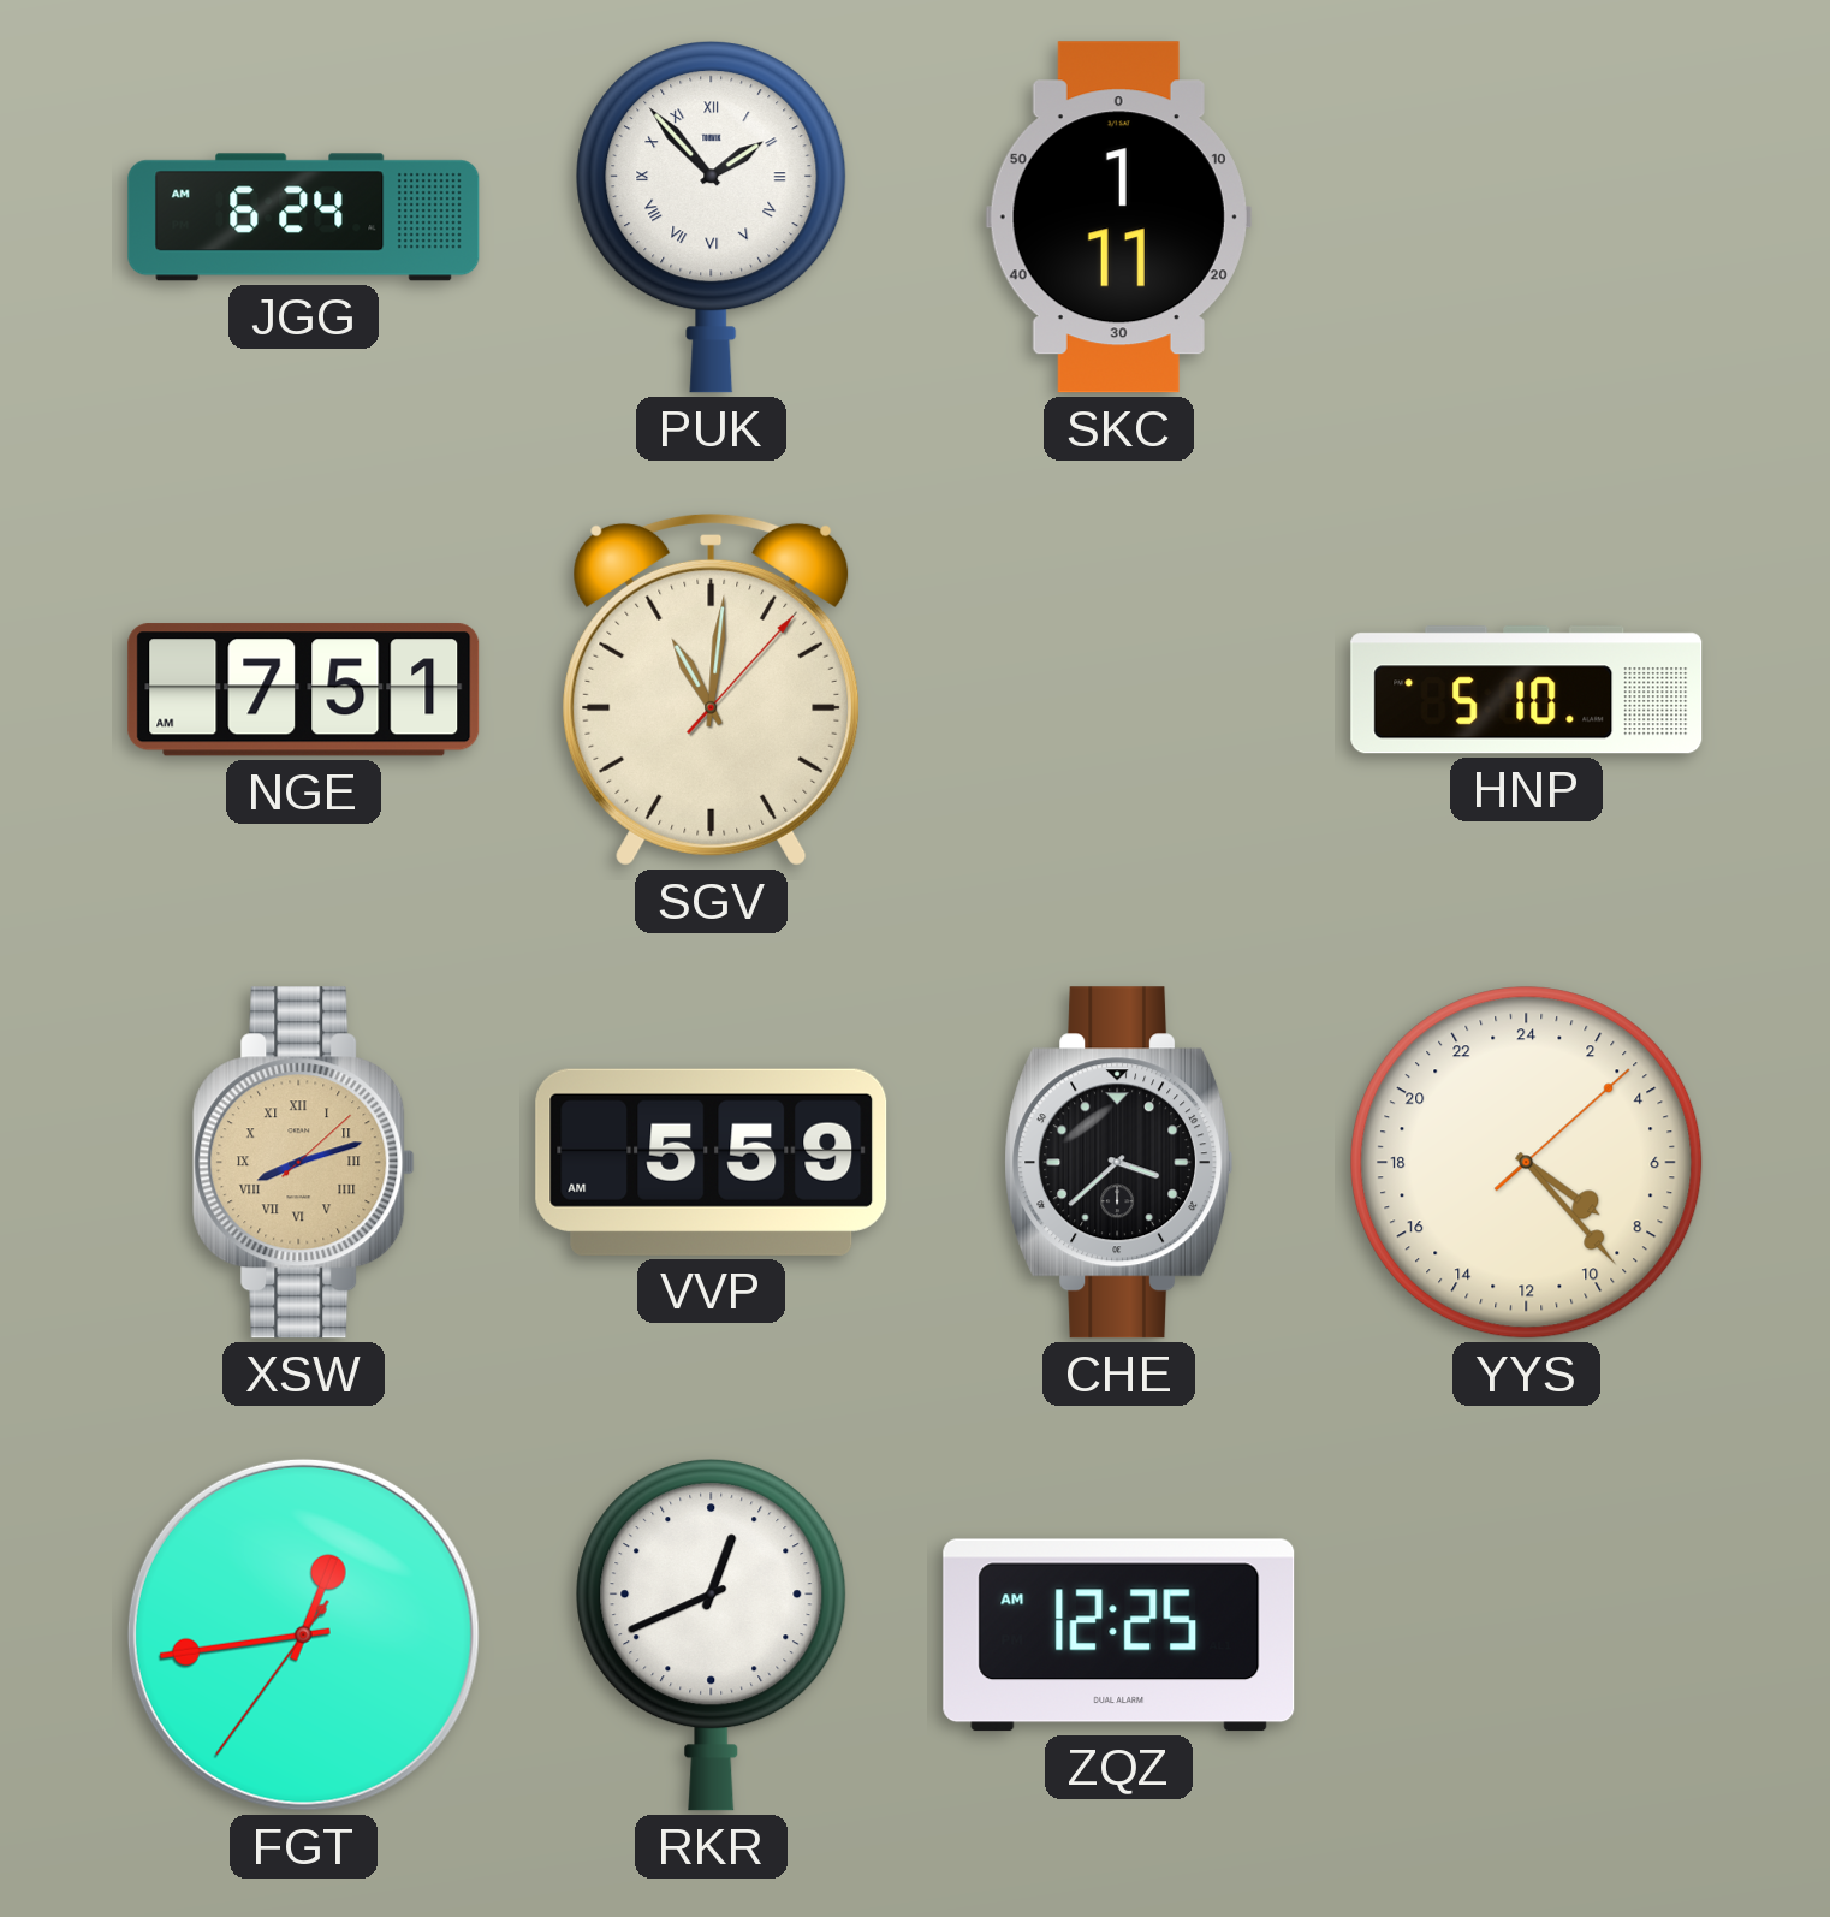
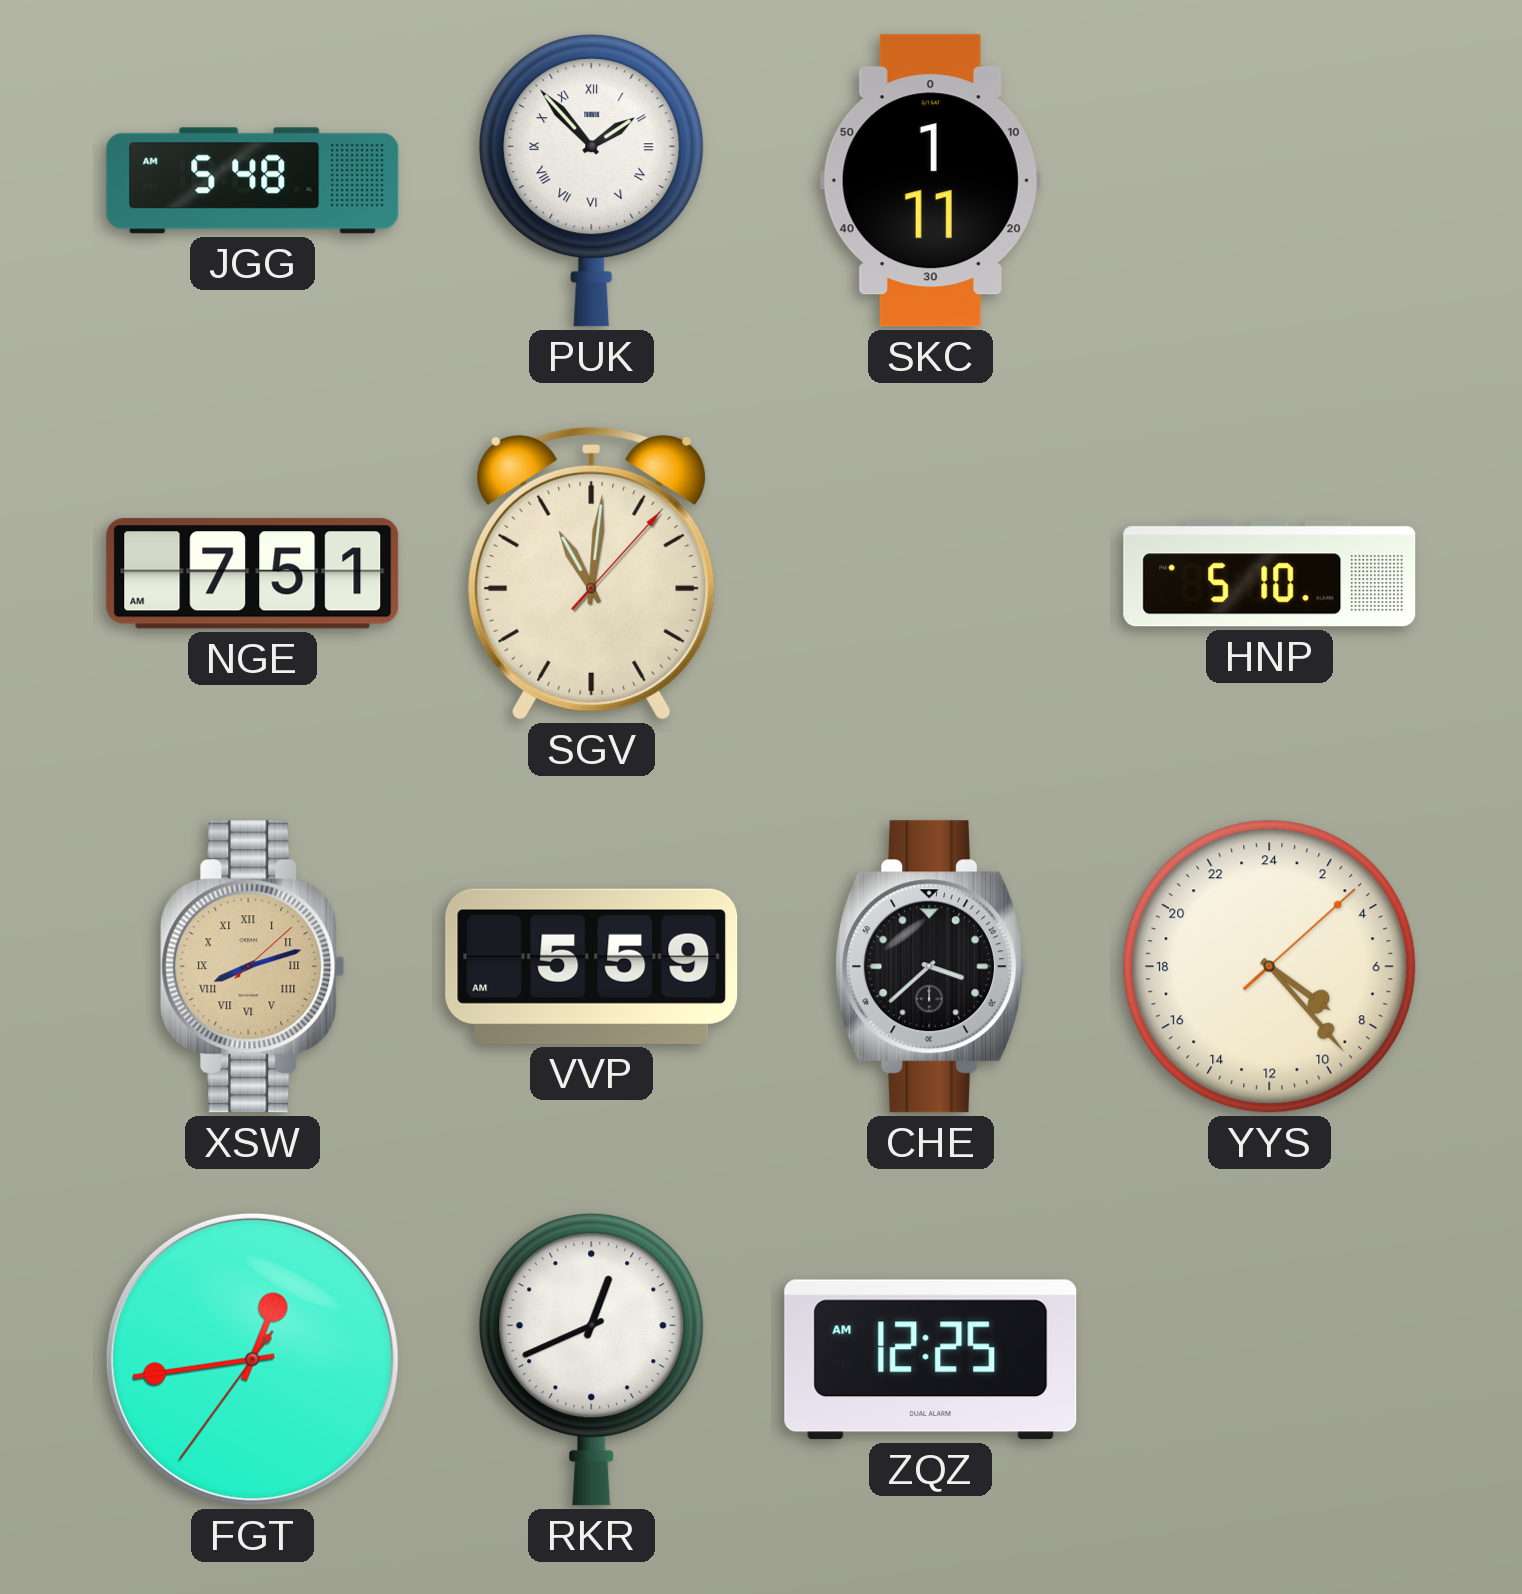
JGG: 6:24 -> 5:48
